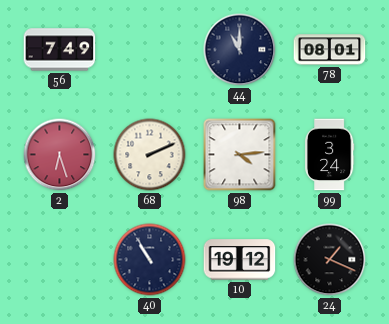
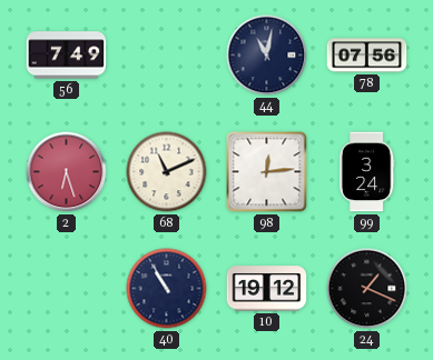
44: 11:00 -> 11:02
78: 08:01 -> 07:56
68: 2:11 -> 11:11
98: 4:14 -> 12:14
